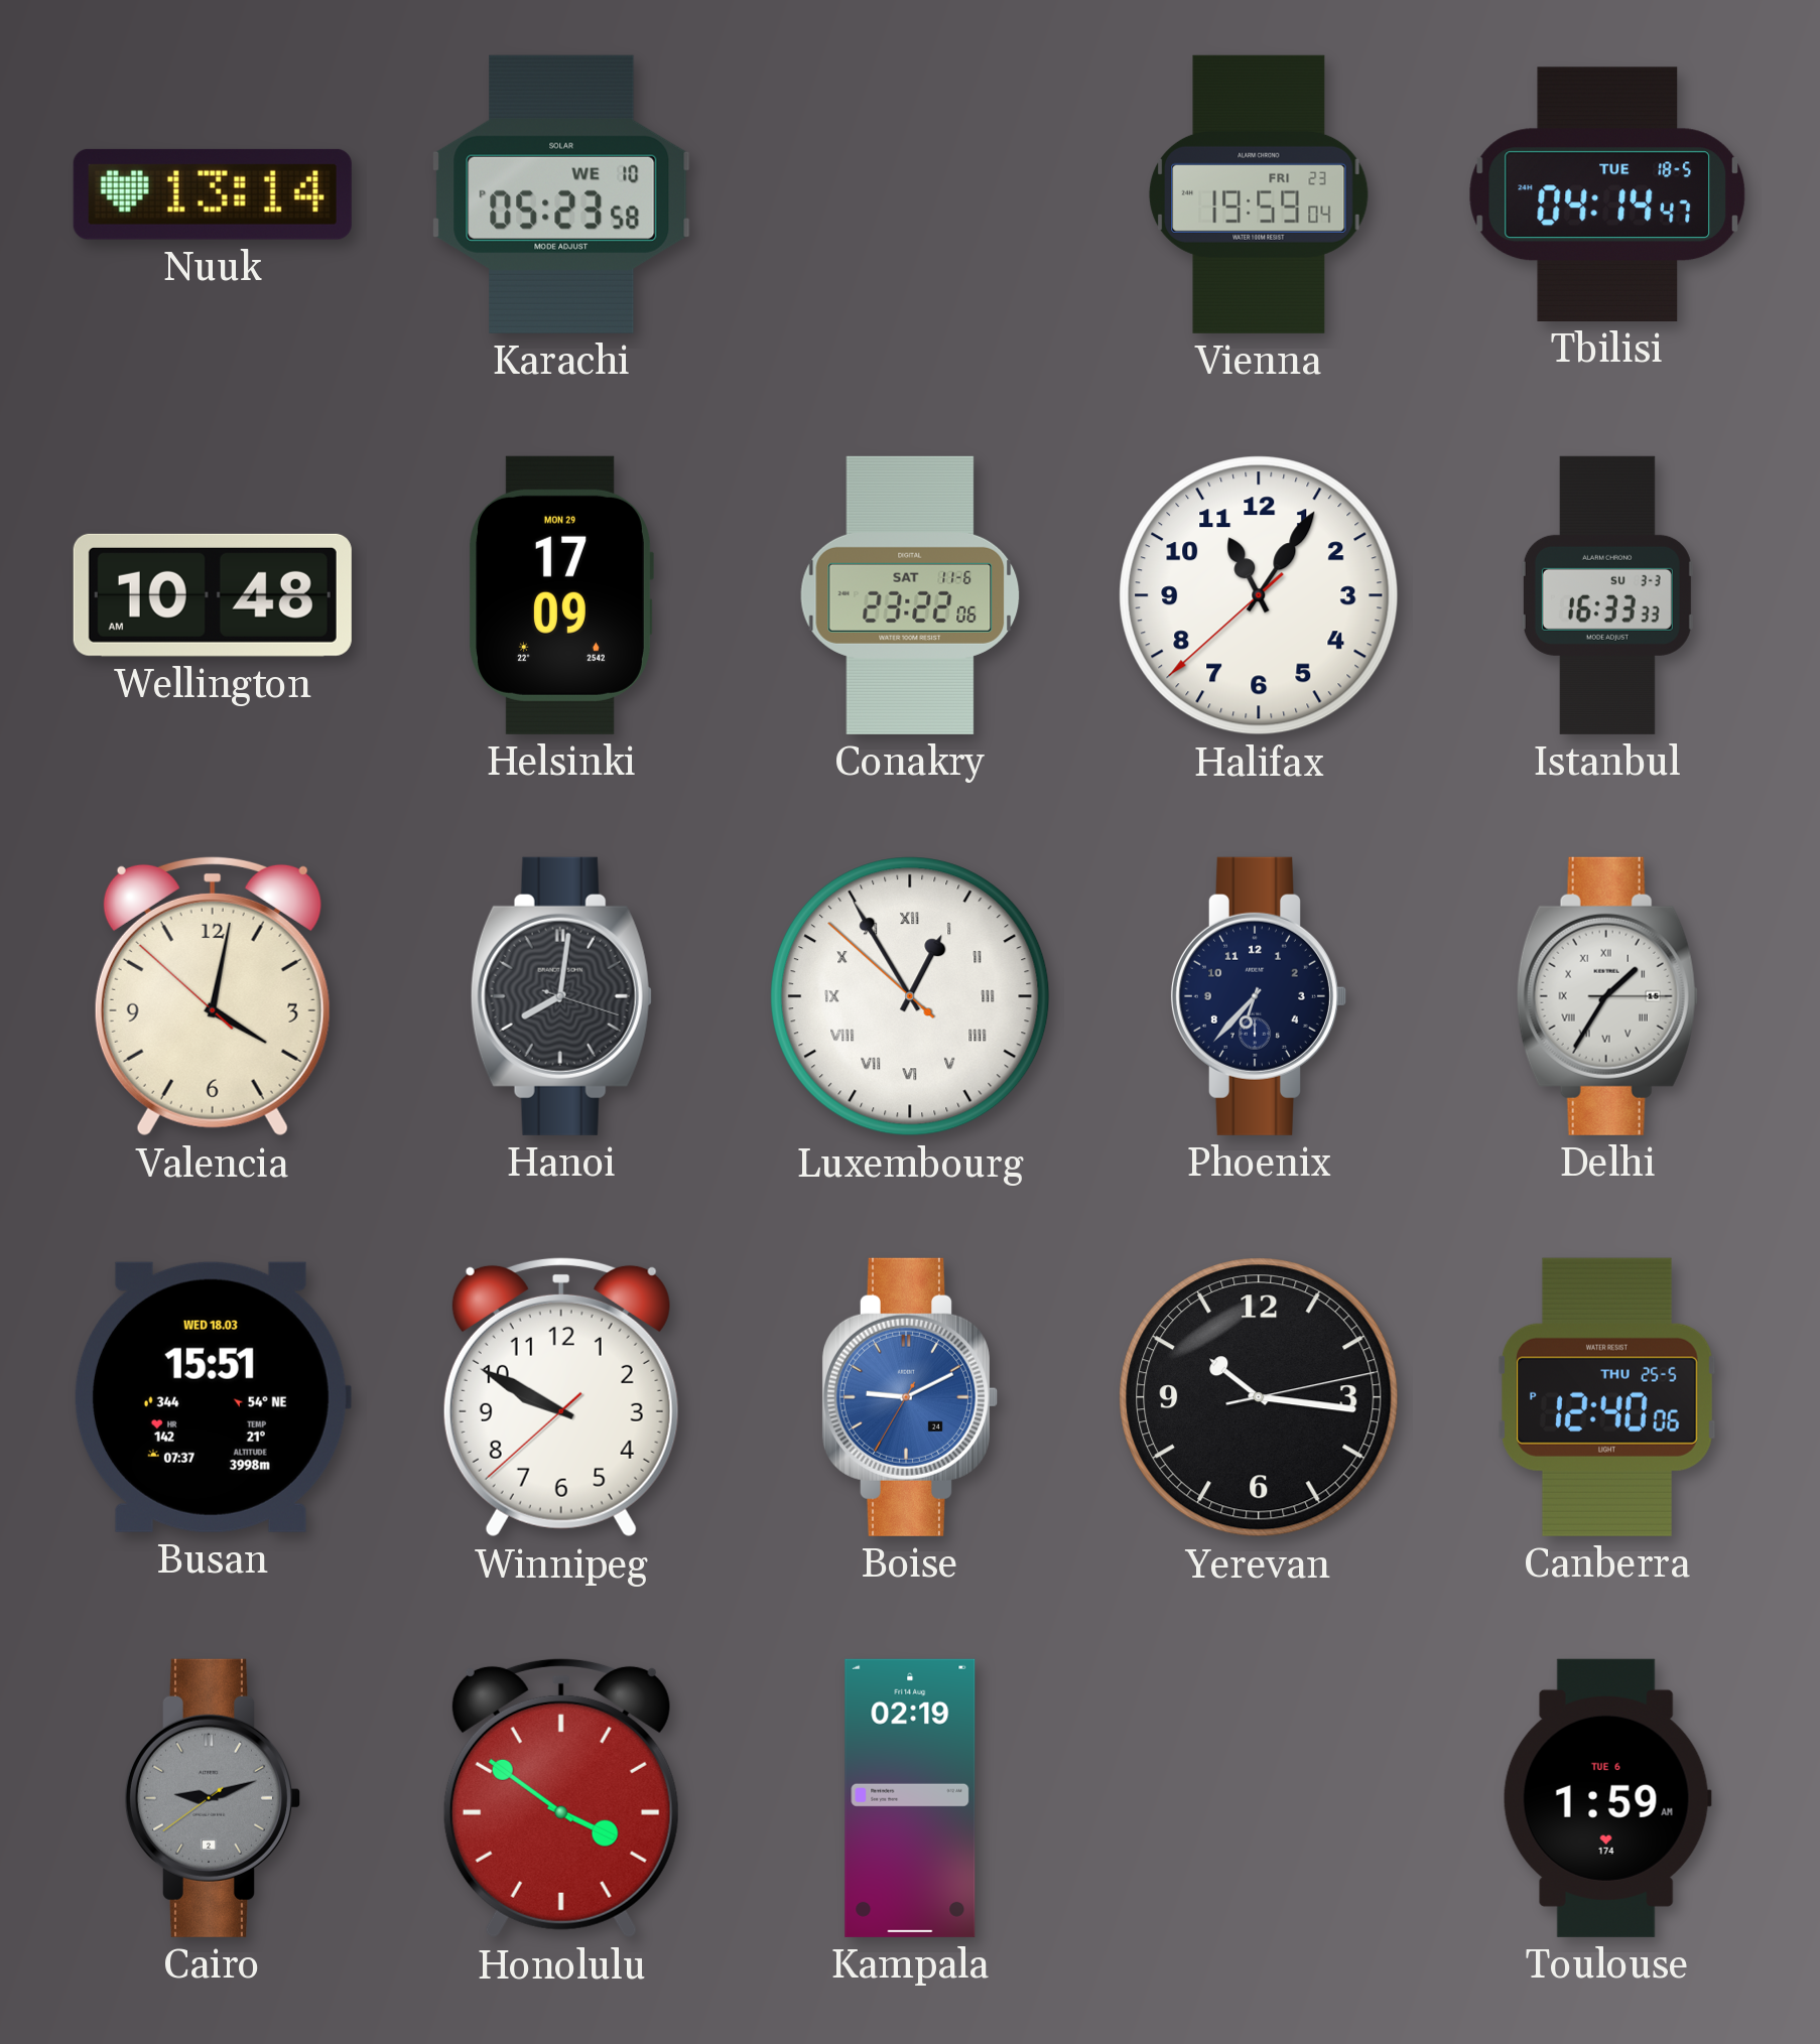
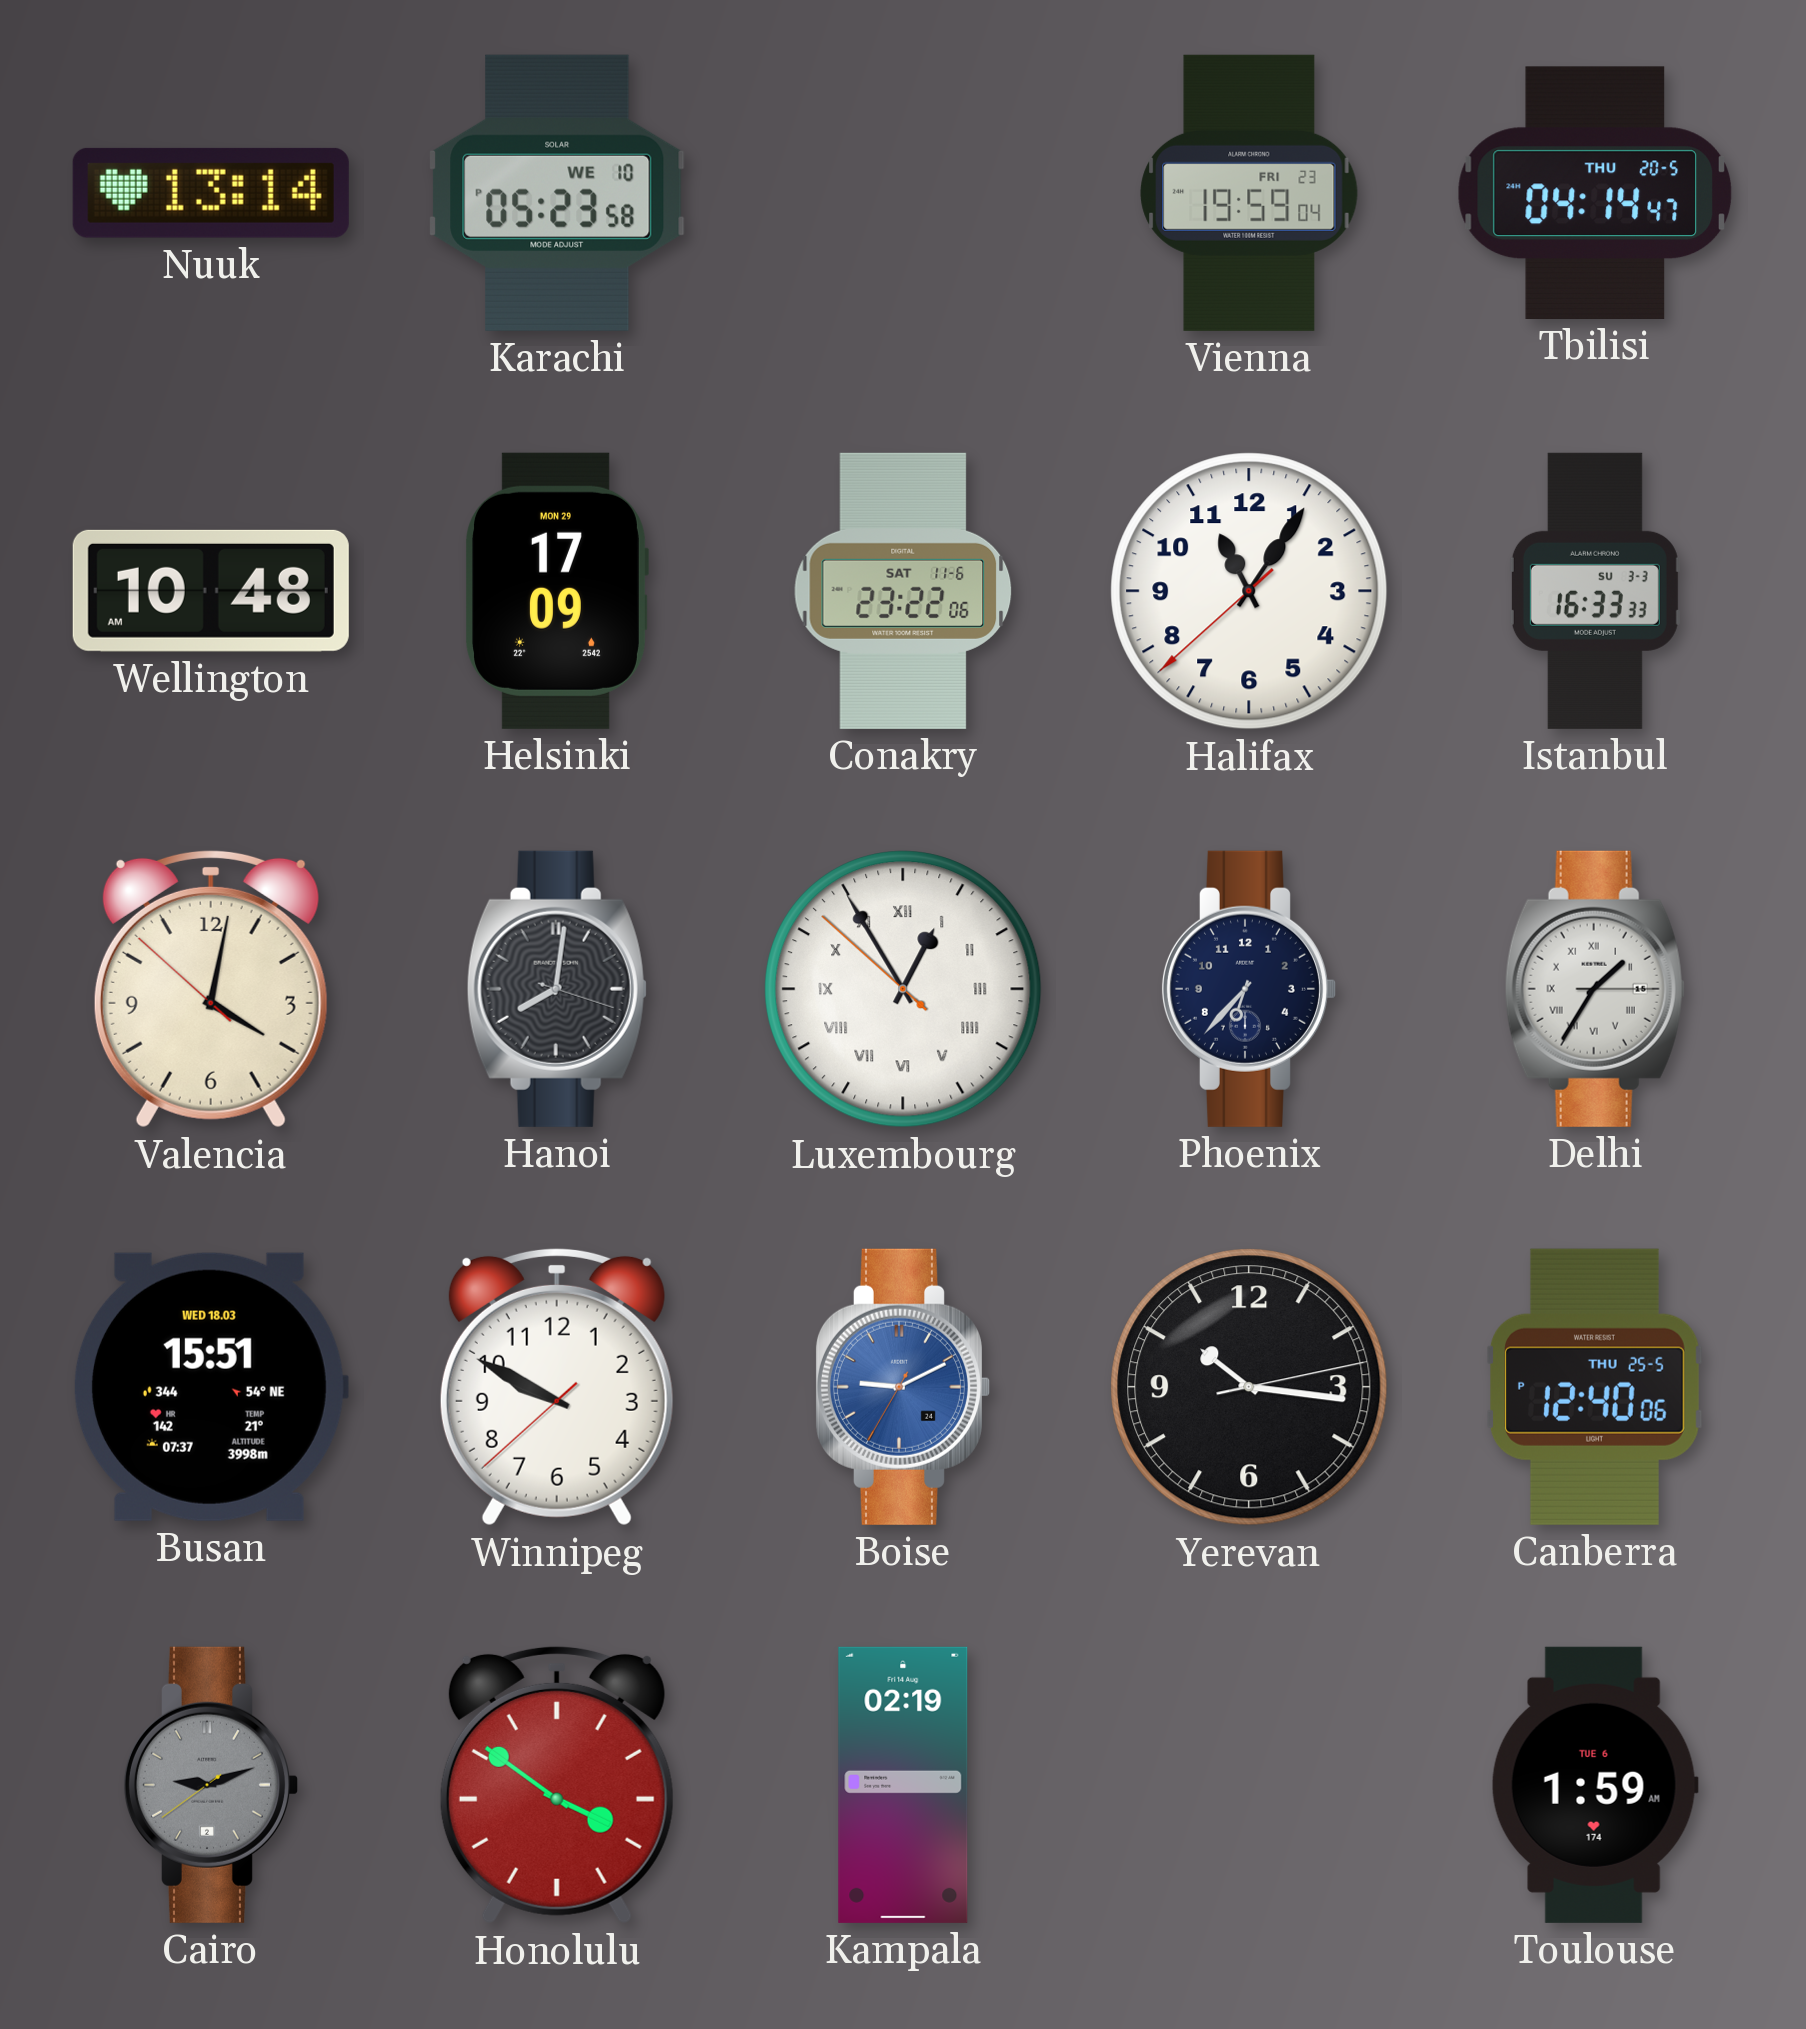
Tbilisi date: TUE 18-5 -> THU 20-5
